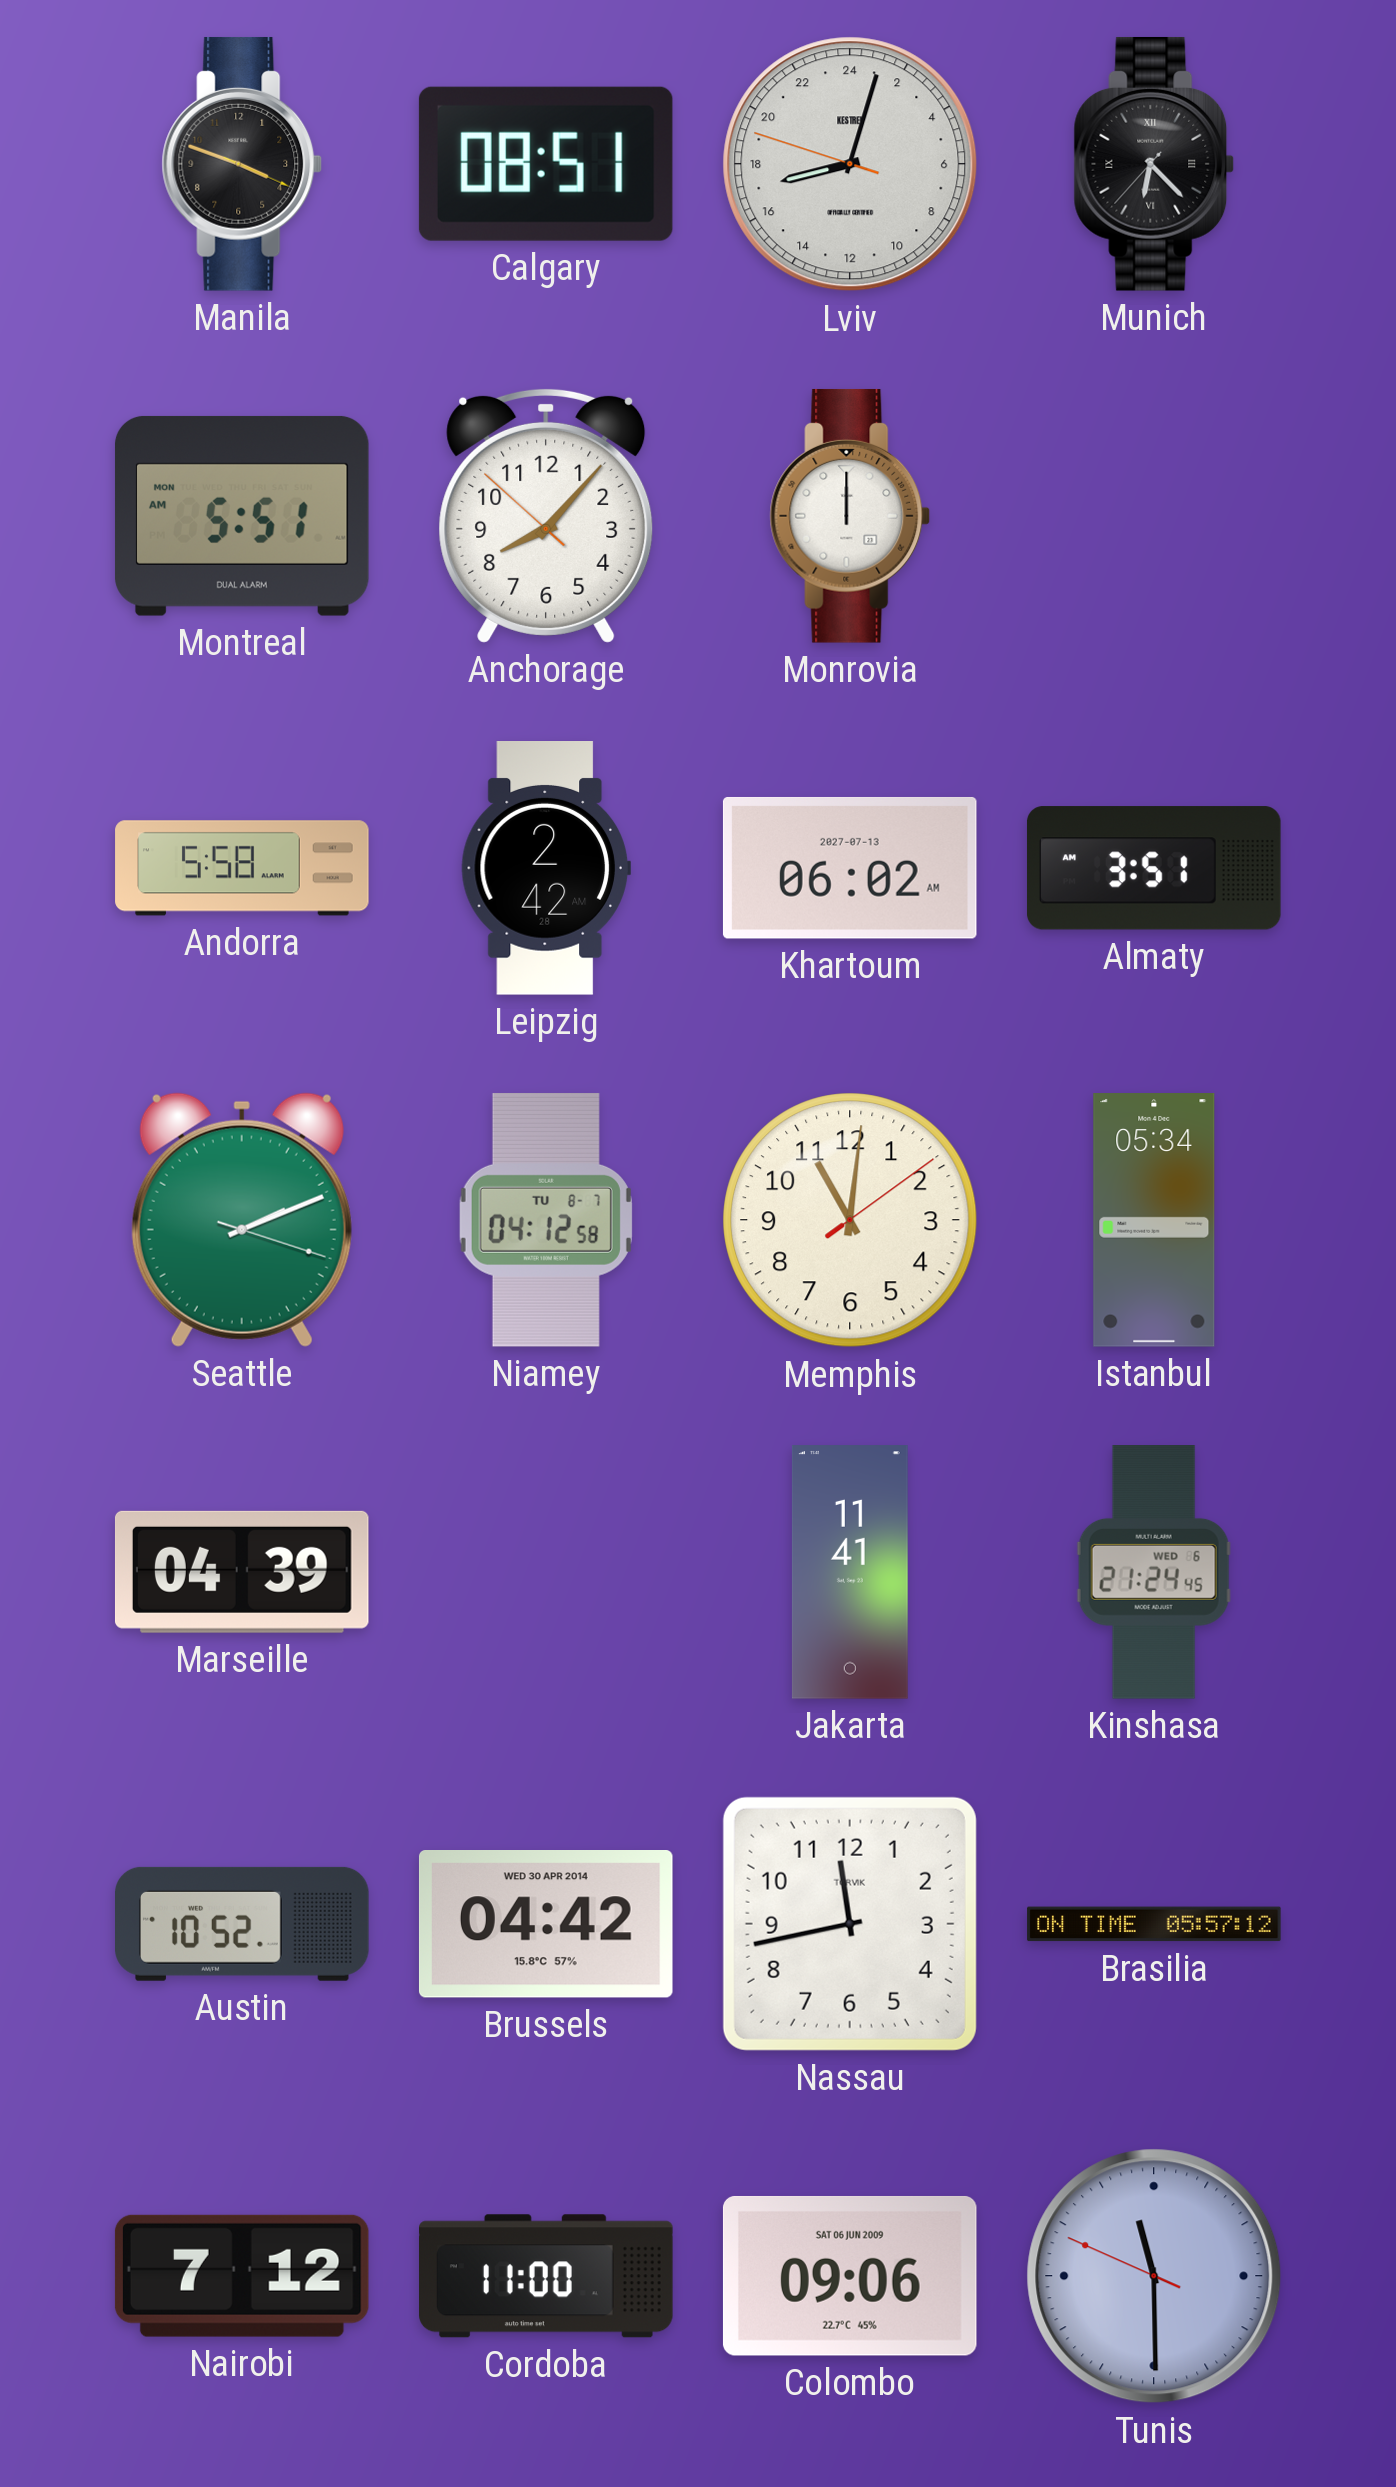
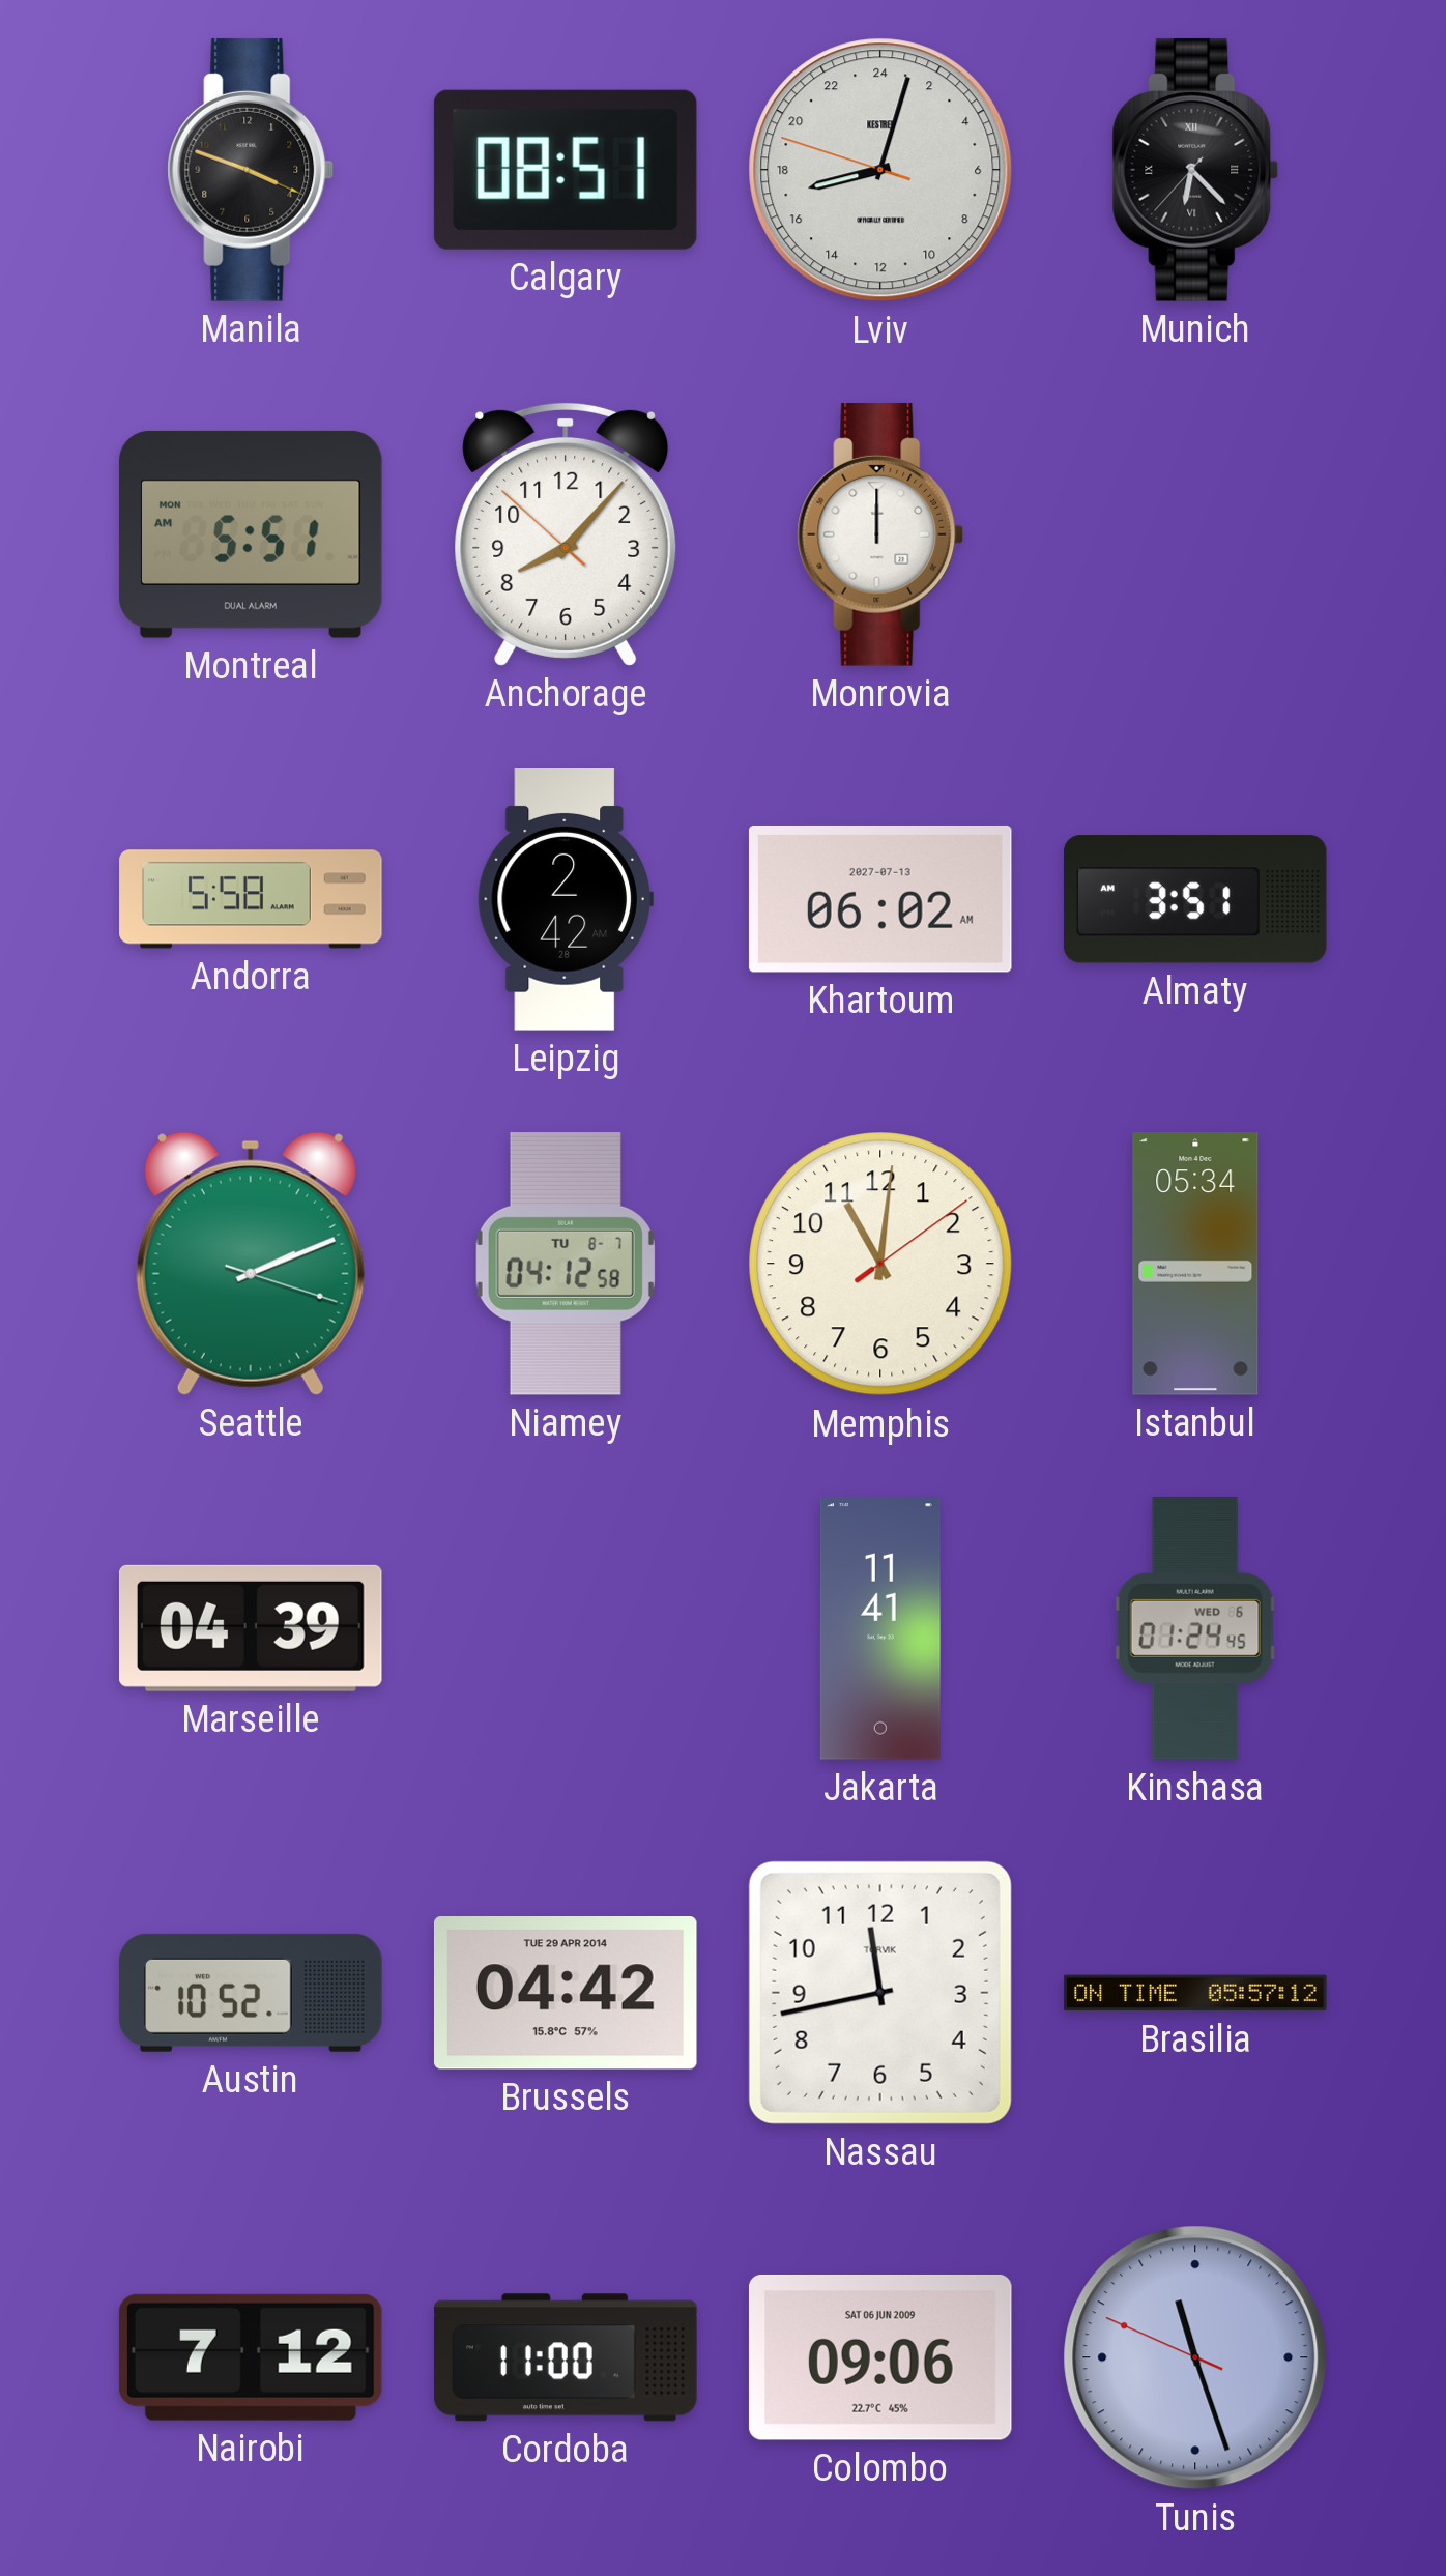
Kinshasa: 21:24 -> 01:24
Brussels date: WED 30 APR 2014 -> TUE 29 APR 2014
Tunis: 11:29 -> 11:26
